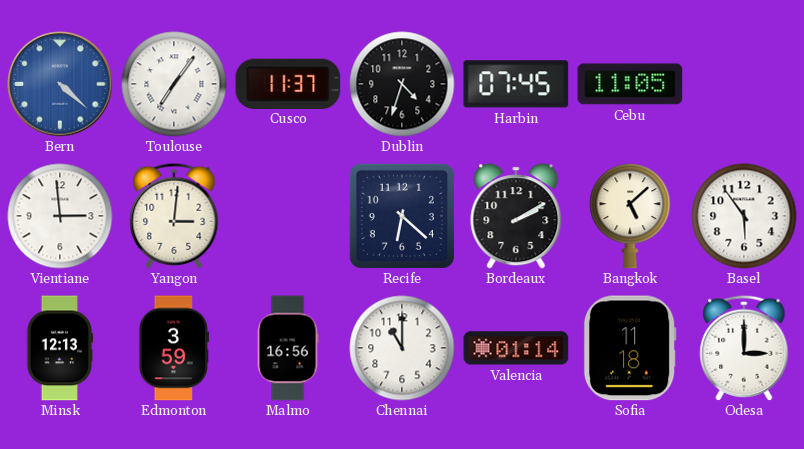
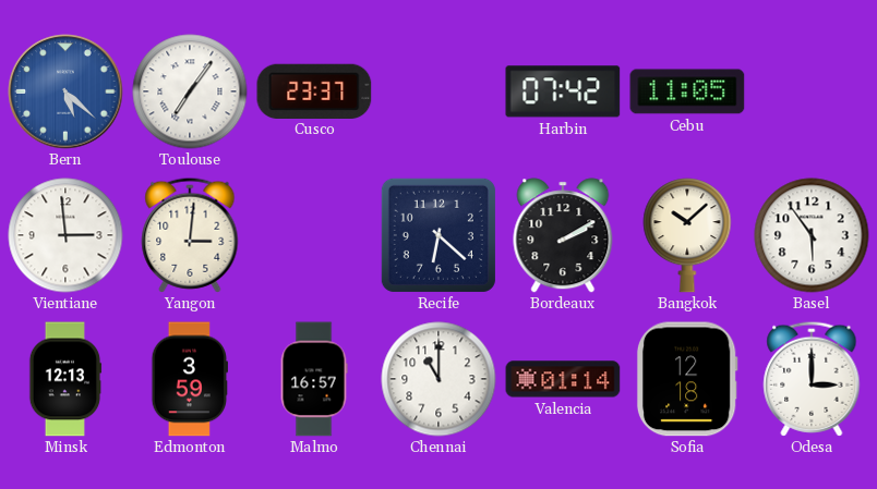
Bern: 4:22 -> 5:22
Cusco: 11:37 -> 23:37
Dublin: 4:33 -> none
Harbin: 07:45 -> 07:42
Bangkok: 5:08 -> 10:08
Malmo: 16:56 -> 16:57
Sofia: 11:18 -> 12:18
